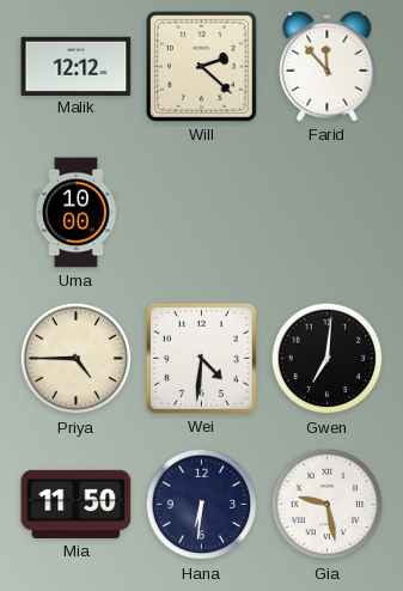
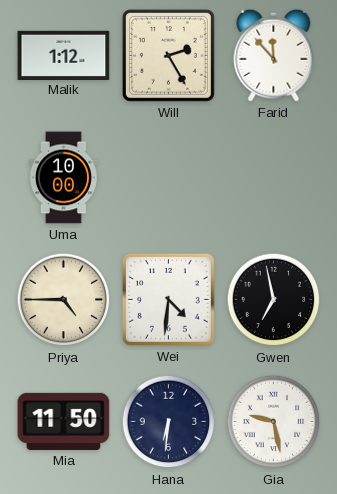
Malik: 12:12 -> 1:12
Will: 2:22 -> 2:25
Gwen: 7:01 -> 6:58
